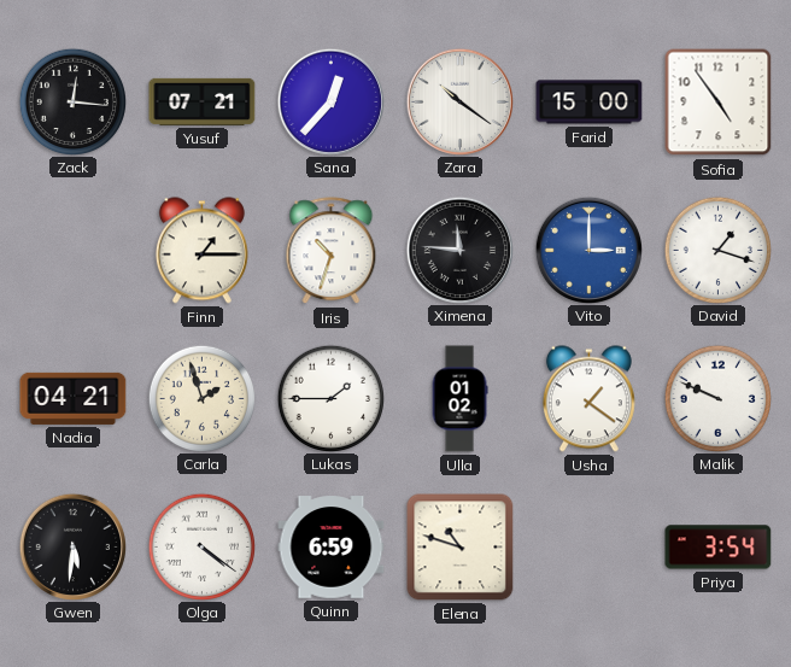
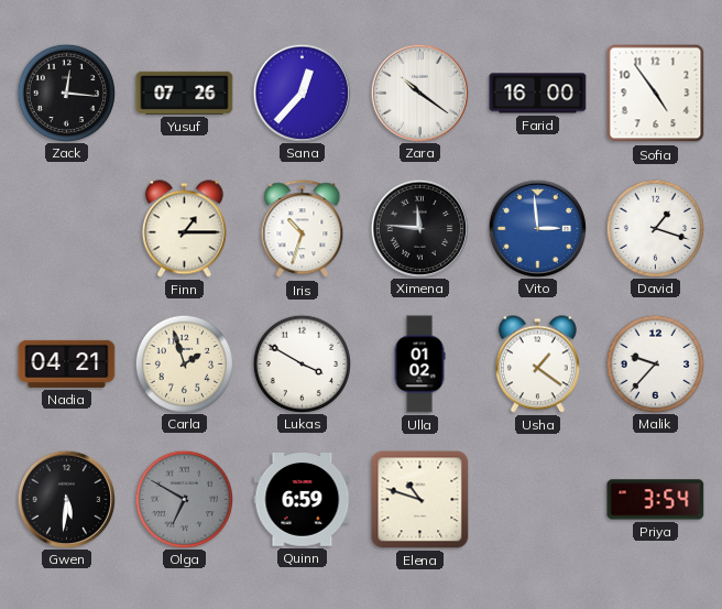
Yusuf: 07:21 -> 07:26
Farid: 15:00 -> 16:00
Vito: 3:00 -> 2:59
Lukas: 1:45 -> 3:50
Malik: 9:49 -> 9:37
Olga: 4:21 -> 6:50
Olga dial: white -> grey
